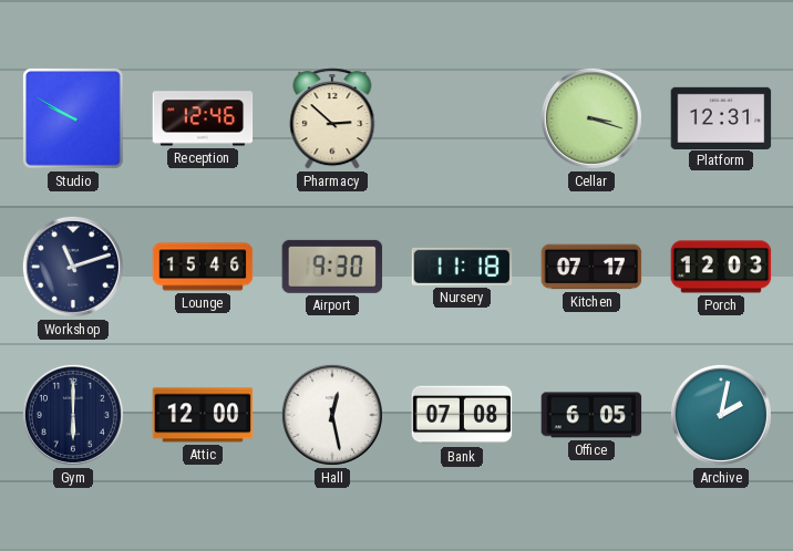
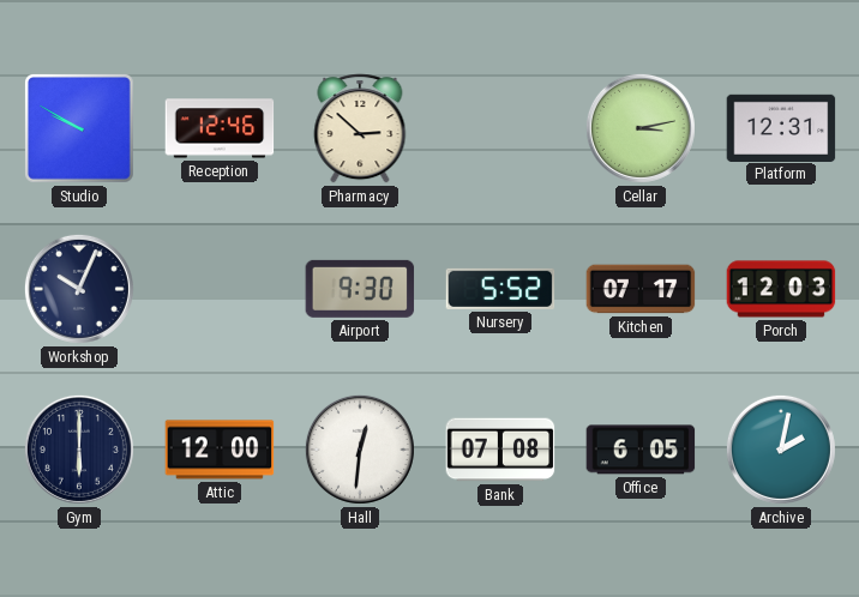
Cellar: 3:18 -> 3:13
Workshop: 11:12 -> 10:04
Lounge: 15:46 -> none
Nursery: 11:18 -> 5:52
Hall: 12:28 -> 12:31
